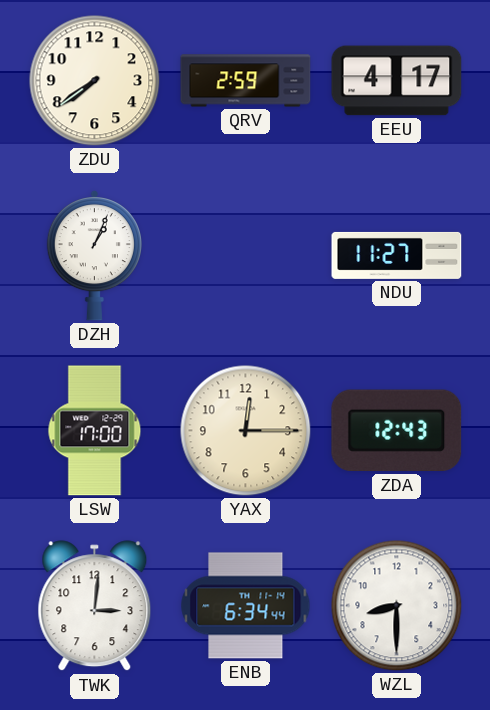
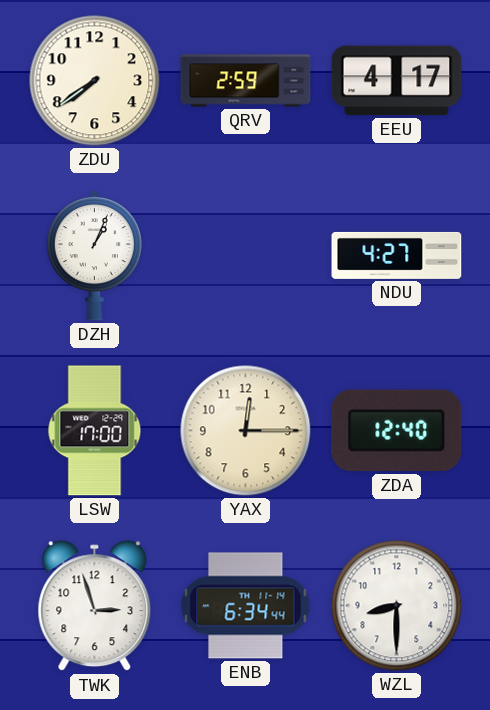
NDU: 11:27 -> 4:27
ZDA: 12:43 -> 12:40
TWK: 3:01 -> 2:57
